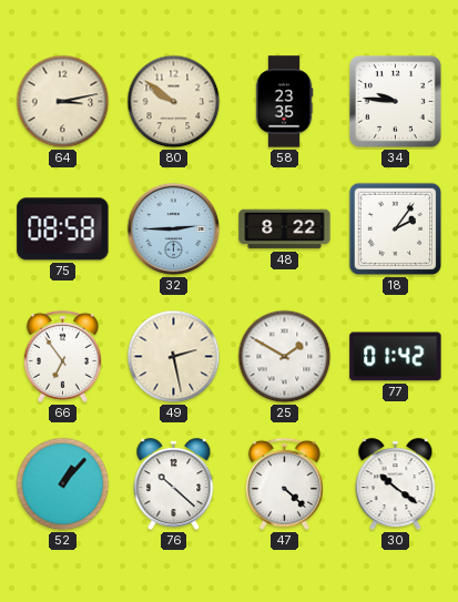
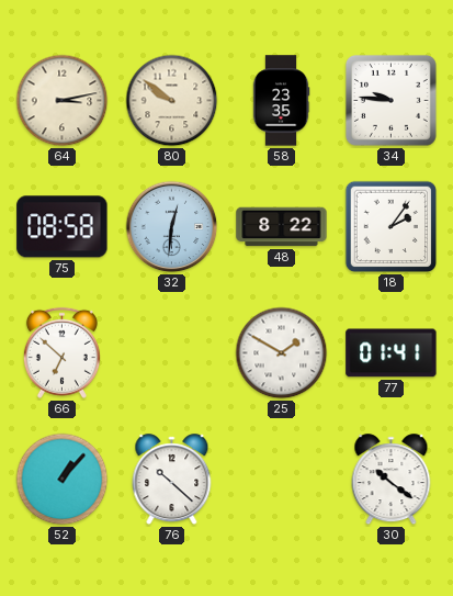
32: 2:45 -> 12:31
66: 6:54 -> 6:52
49: 2:28 -> none
77: 01:42 -> 01:41
47: 4:22 -> none
